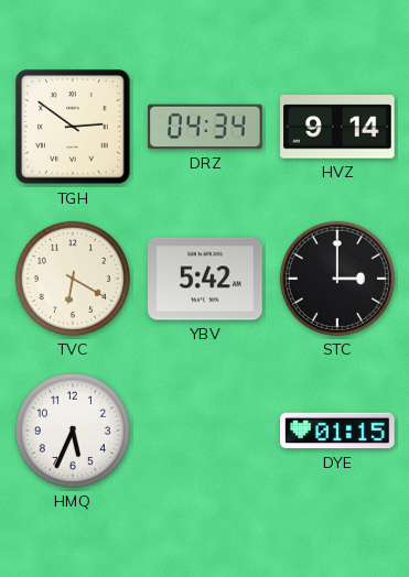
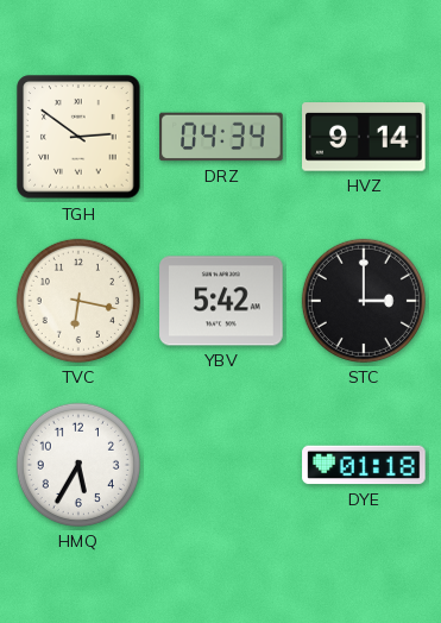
TVC: 6:20 -> 6:17
HMQ: 5:34 -> 5:35
DYE: 01:15 -> 01:18
